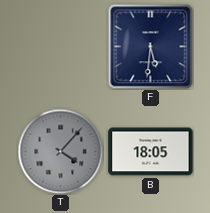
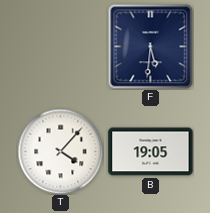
T dial: grey -> white
B: 18:05 -> 19:05
